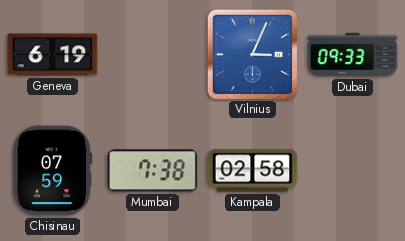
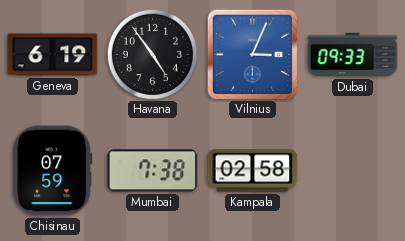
Havana: none -> 4:54
